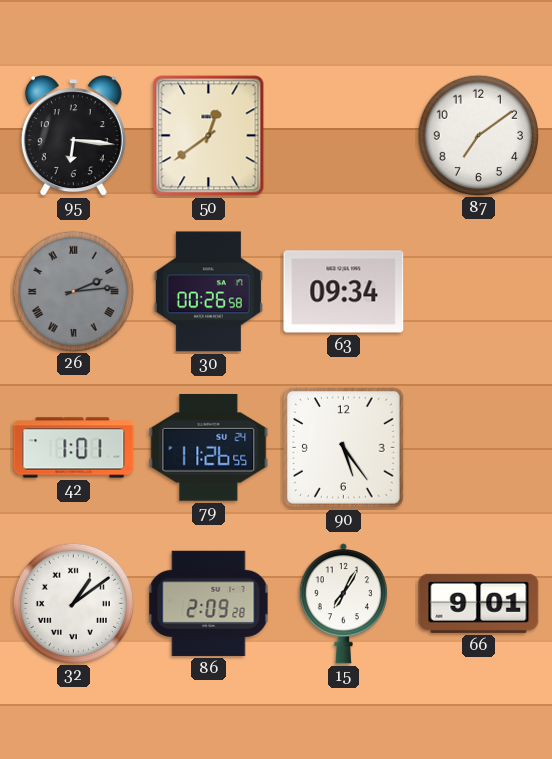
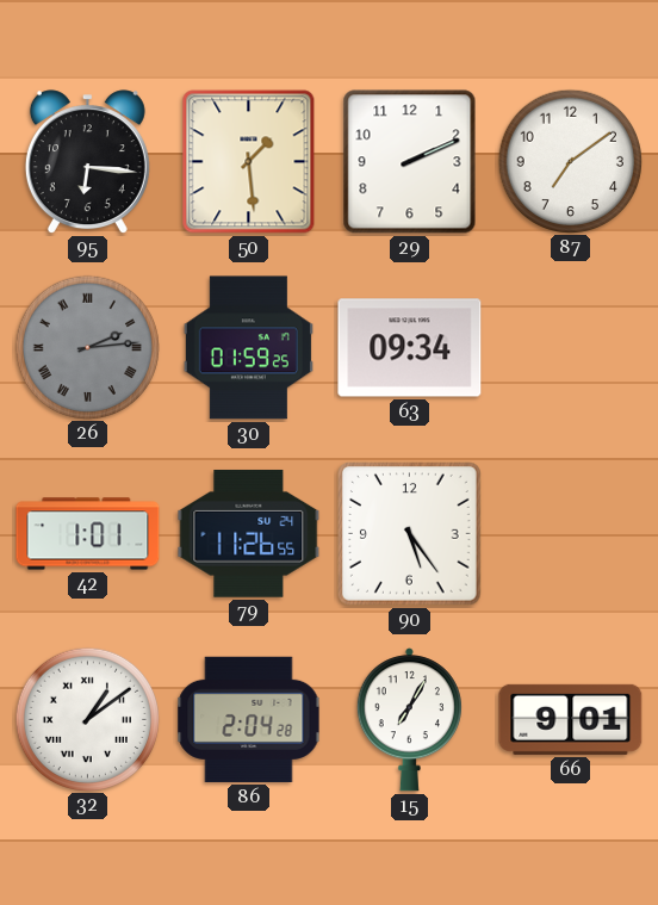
50: 12:39 -> 1:29
29: none -> 2:11
30: 00:26 -> 01:59
86: 2:09 -> 2:04
